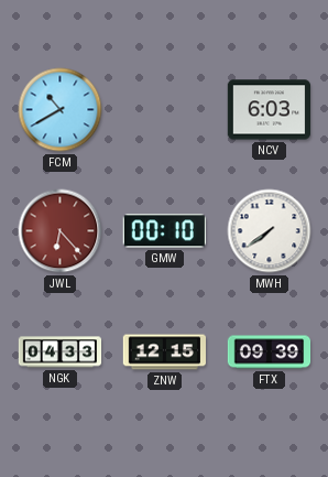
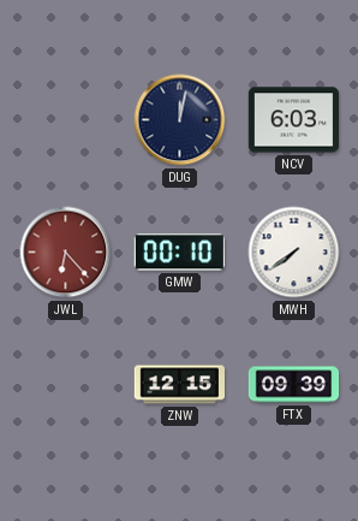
FCM: 10:40 -> none
DUG: none -> 12:02
NGK: 04:33 -> none
